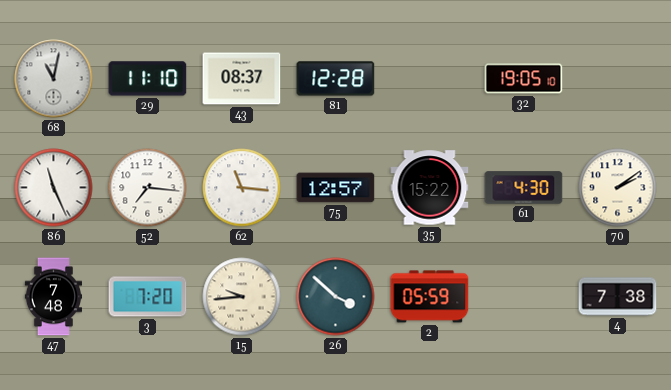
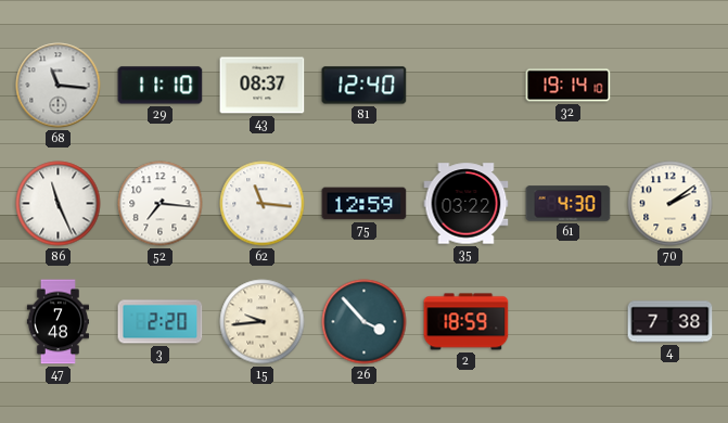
68: 11:02 -> 11:16
81: 12:28 -> 12:40
32: 19:05 -> 19:14
75: 12:57 -> 12:59
35: 15:22 -> 03:22
3: 7:20 -> 2:20
26: 3:52 -> 3:53
2: 05:59 -> 18:59
